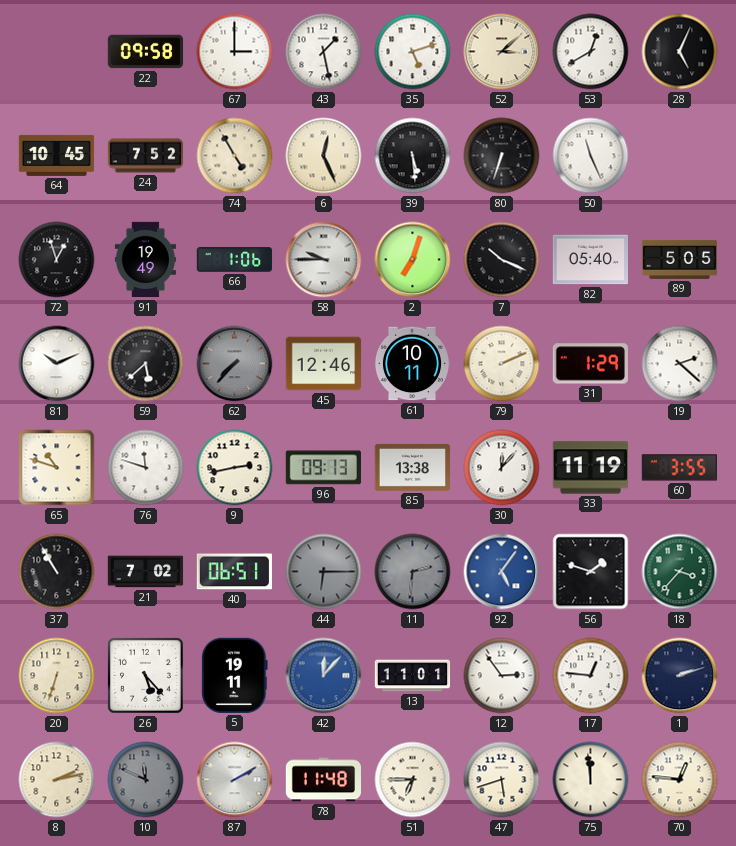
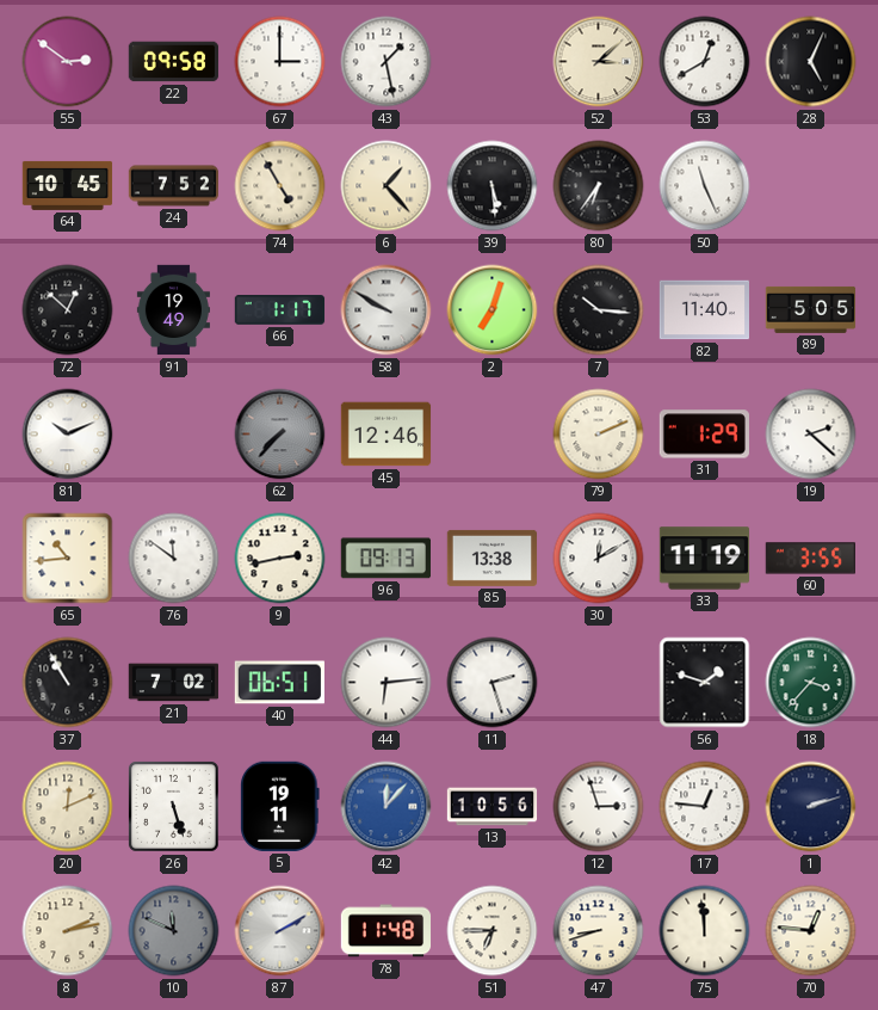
55: none -> 2:51
35: 5:12 -> none
6: 12:26 -> 1:23
80: 6:33 -> 6:36
72: 12:57 -> 12:52
66: 1:06 -> 1:17
58: 9:45 -> 9:50
7: 10:19 -> 10:16
82: 05:40 -> 11:40
59: 5:38 -> none
61: 10:11 -> none
65: 10:48 -> 10:44
76: 11:48 -> 11:51
30: 12:07 -> 12:10
44: 6:15 -> 6:14
44 dial: grey -> white
11: 2:31 -> 2:27
11 dial: grey -> white
92: 5:06 -> none
20: 6:33 -> 12:11
26: 5:23 -> 5:27
13: 11:01 -> 10:56
12: 2:54 -> 2:57
47: 5:42 -> 8:42
